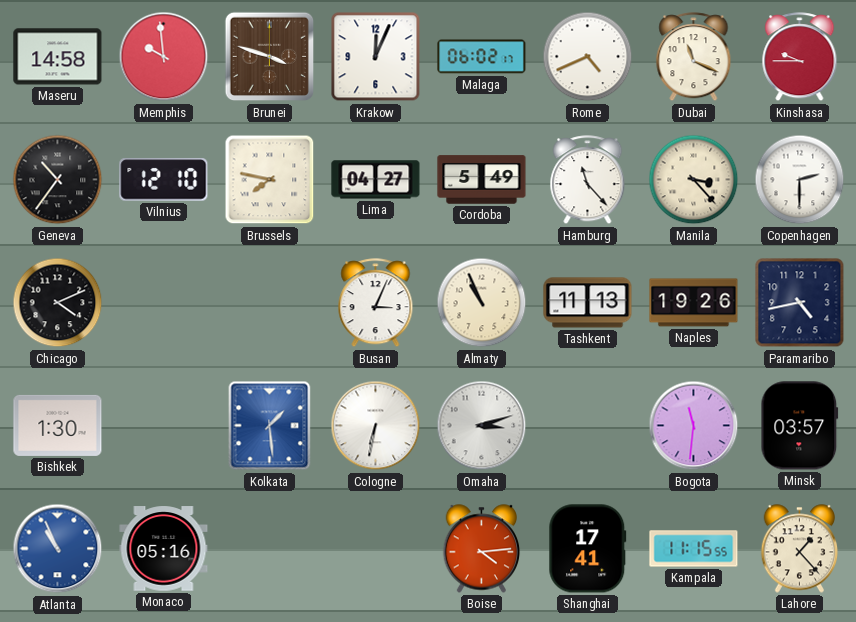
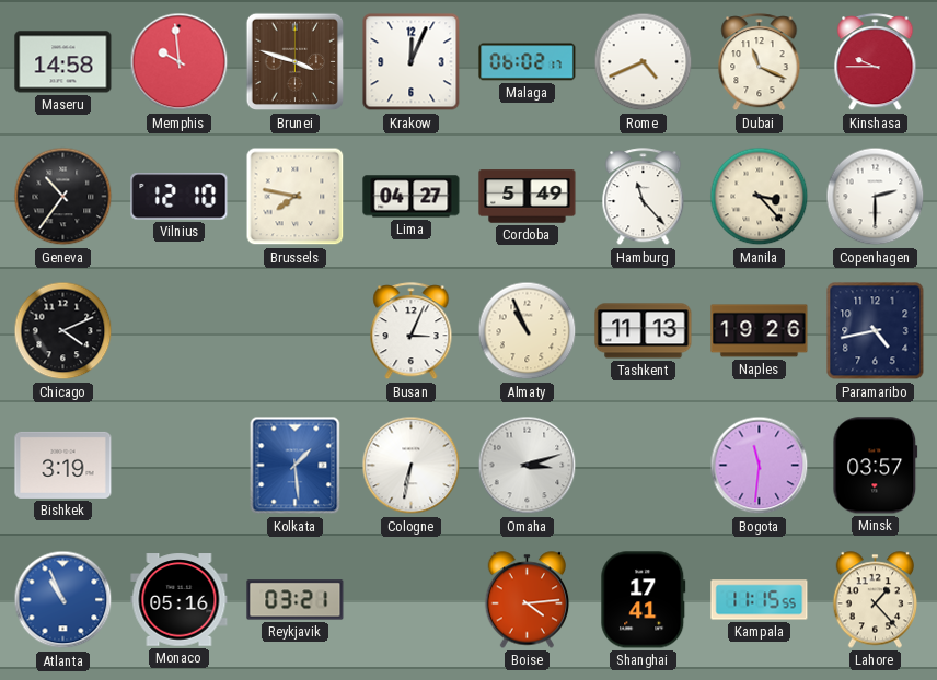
Bishkek: 1:30 -> 3:19
Reykjavik: none -> 03:21
